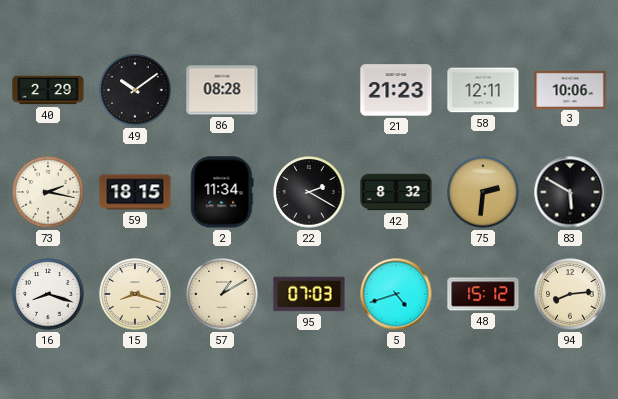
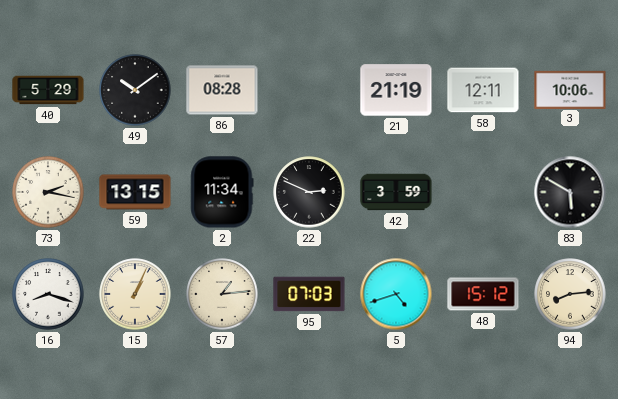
40: 2:29 -> 5:29
21: 21:23 -> 21:19
59: 18:15 -> 13:15
22: 2:20 -> 2:49
42: 8:32 -> 3:59
75: 2:31 -> none
15: 8:18 -> 1:04
57: 1:10 -> 1:14
